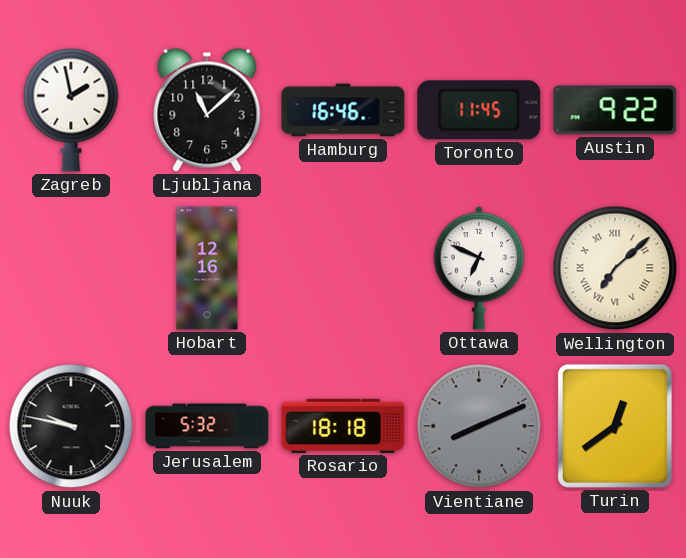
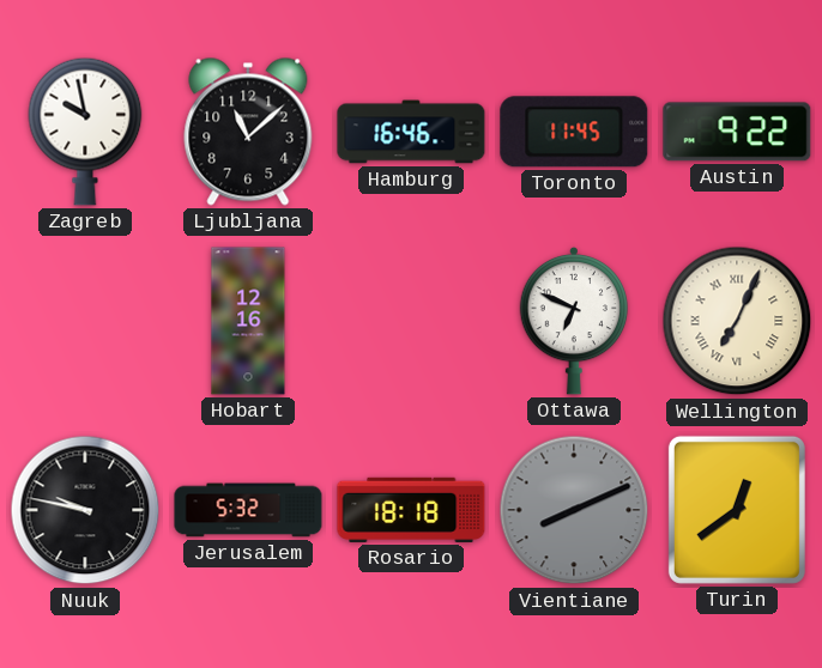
Zagreb: 1:58 -> 9:58
Wellington: 7:08 -> 7:04
